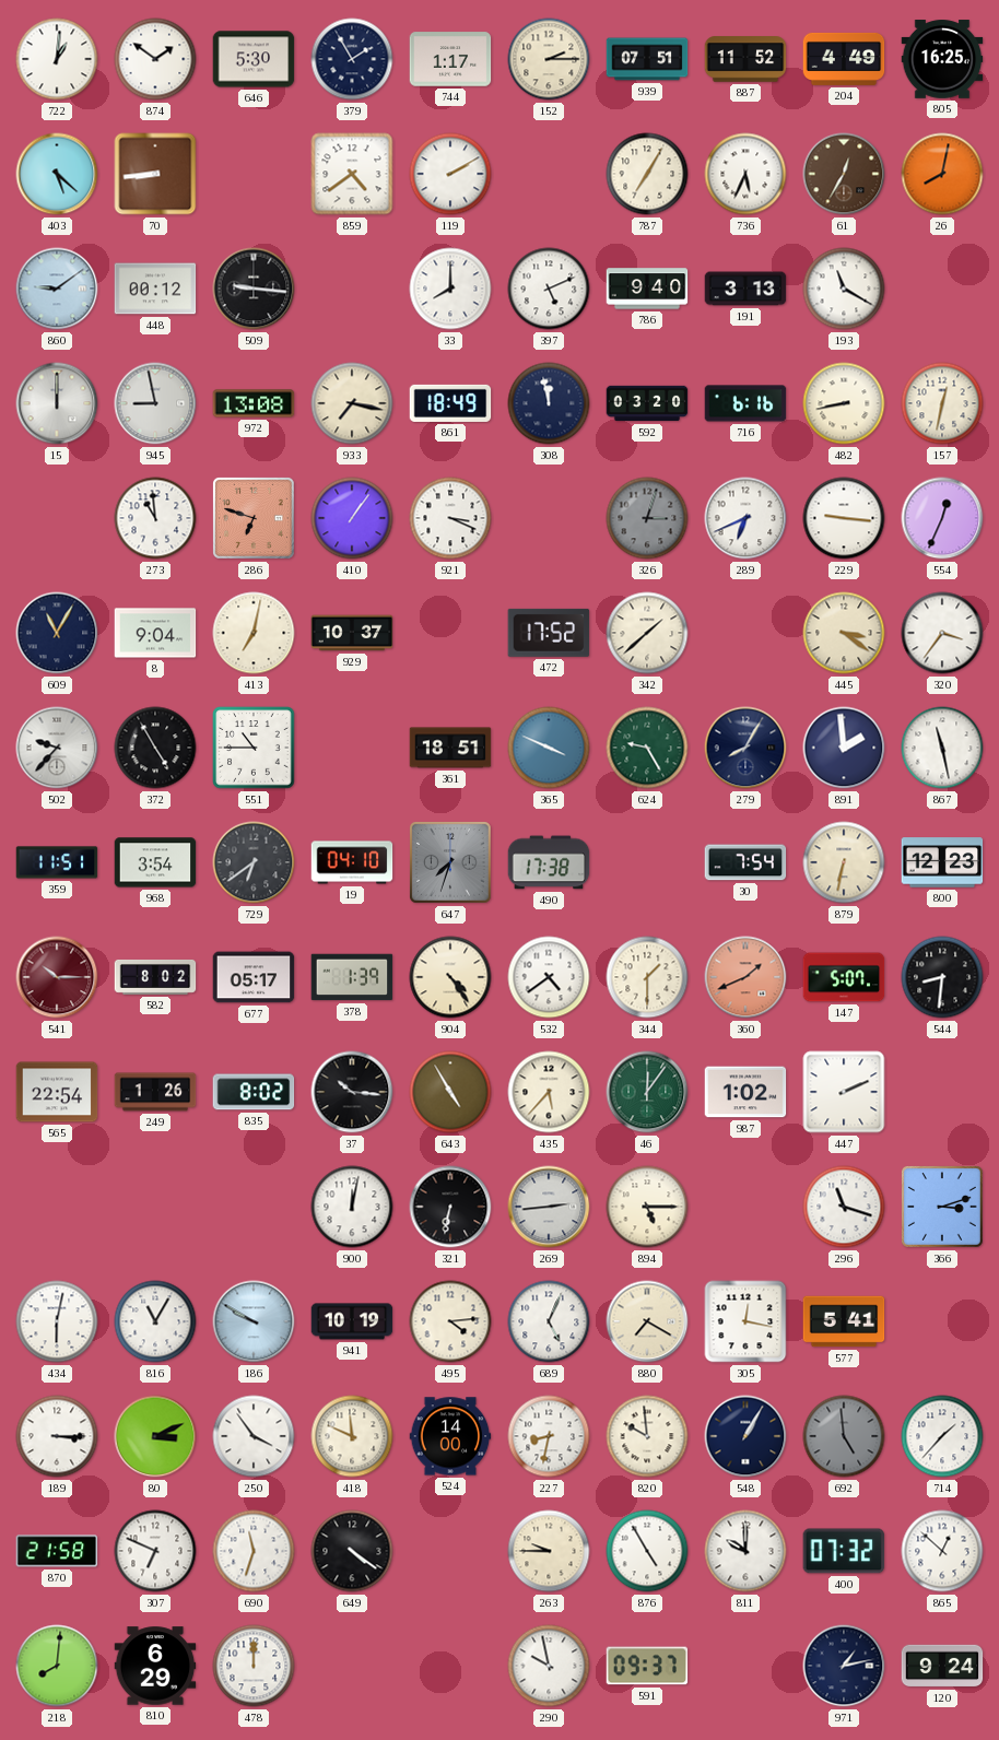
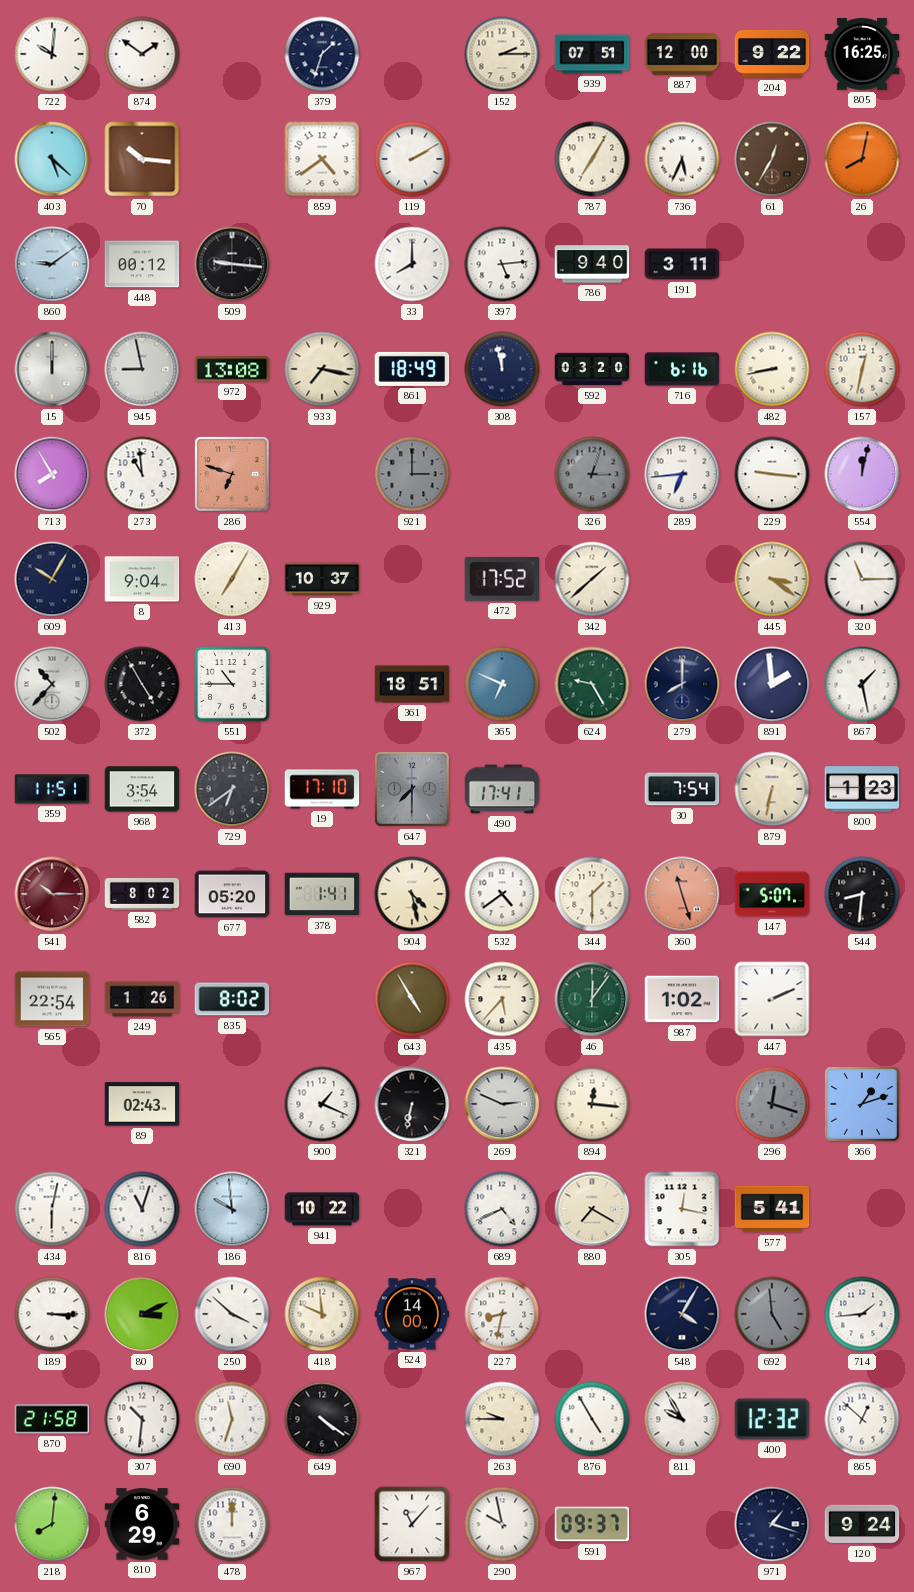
722: 1:01 -> 10:01
646: 5:30 -> none
379: 1:55 -> 1:33
744: 1:17 -> none
887: 11:52 -> 12:00
204: 4:49 -> 9:22
70: 8:44 -> 10:16
397: 5:11 -> 5:14
191: 3:13 -> 3:11
193: 11:20 -> none
713: none -> 7:55
410: 1:06 -> none
921: 3:19 -> 3:00
921 dial: white -> grey
289: 6:41 -> 6:44
554: 12:34 -> 12:02
609: 11:05 -> 10:05
413: 7:02 -> 7:05
320: 3:36 -> 11:15
502: 9:37 -> 10:37
365: 3:49 -> 6:49
279: 8:05 -> 8:00
867: 11:28 -> 1:28
19: 04:10 -> 17:10
647: 7:33 -> 7:30
490: 17:38 -> 17:41
800: 12:23 -> 1:23
677: 05:17 -> 05:20
378: 1:39 -> 1:41
904: 4:24 -> 4:28
360: 1:41 -> 11:27
37: 10:16 -> none
89: none -> 02:43
900: 12:02 -> 1:19
269: 2:44 -> 2:49
894: 5:15 -> 12:16
296: 11:18 -> 12:18
296 dial: white -> grey
366: 3:12 -> 1:12
816: 11:05 -> 11:03
186: 9:50 -> 9:59
941: 10:19 -> 10:22
495: 4:14 -> none
689: 5:04 -> 4:41
250: 3:54 -> 3:52
820: 9:59 -> none
548: 1:05 -> 4:05
714: 1:37 -> 1:44
307: 6:49 -> 10:31
811: 10:00 -> 9:55
400: 07:32 -> 12:32
967: none -> 11:07
971: 1:13 -> 1:18
